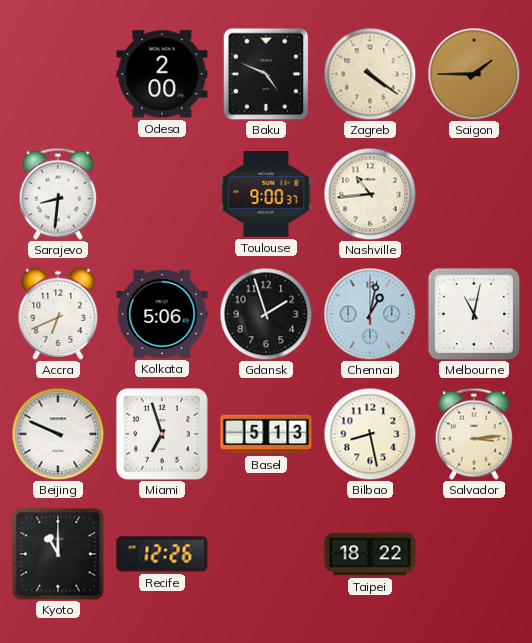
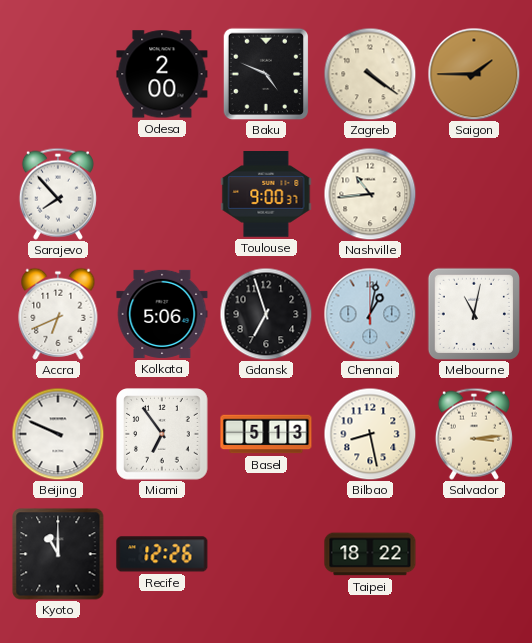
Sarajevo: 8:31 -> 7:53
Gdansk: 1:57 -> 6:57
Miami: 6:57 -> 6:54
